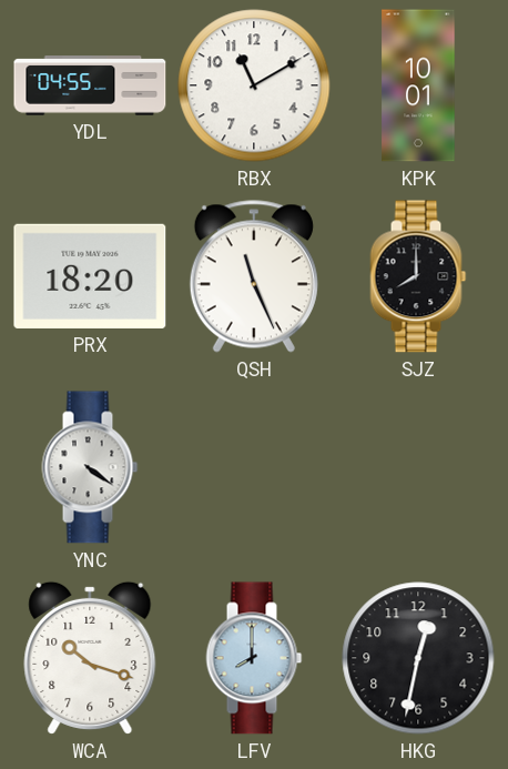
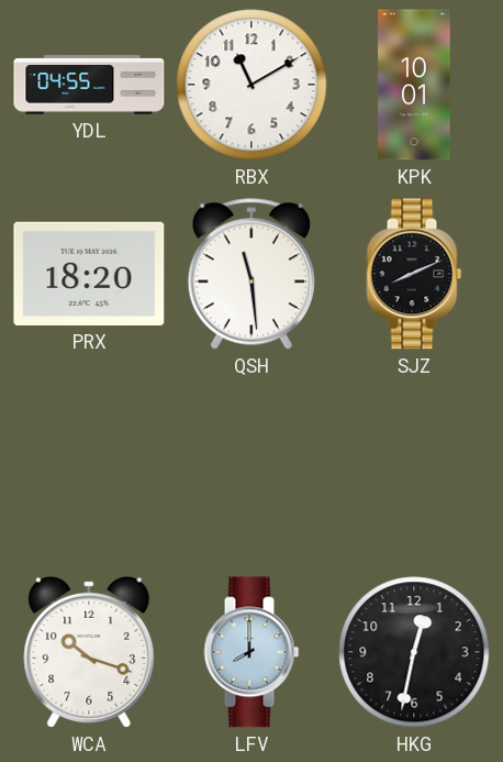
QSH: 11:26 -> 11:29
SJZ: 8:00 -> 8:11
YNC: 4:21 -> none
